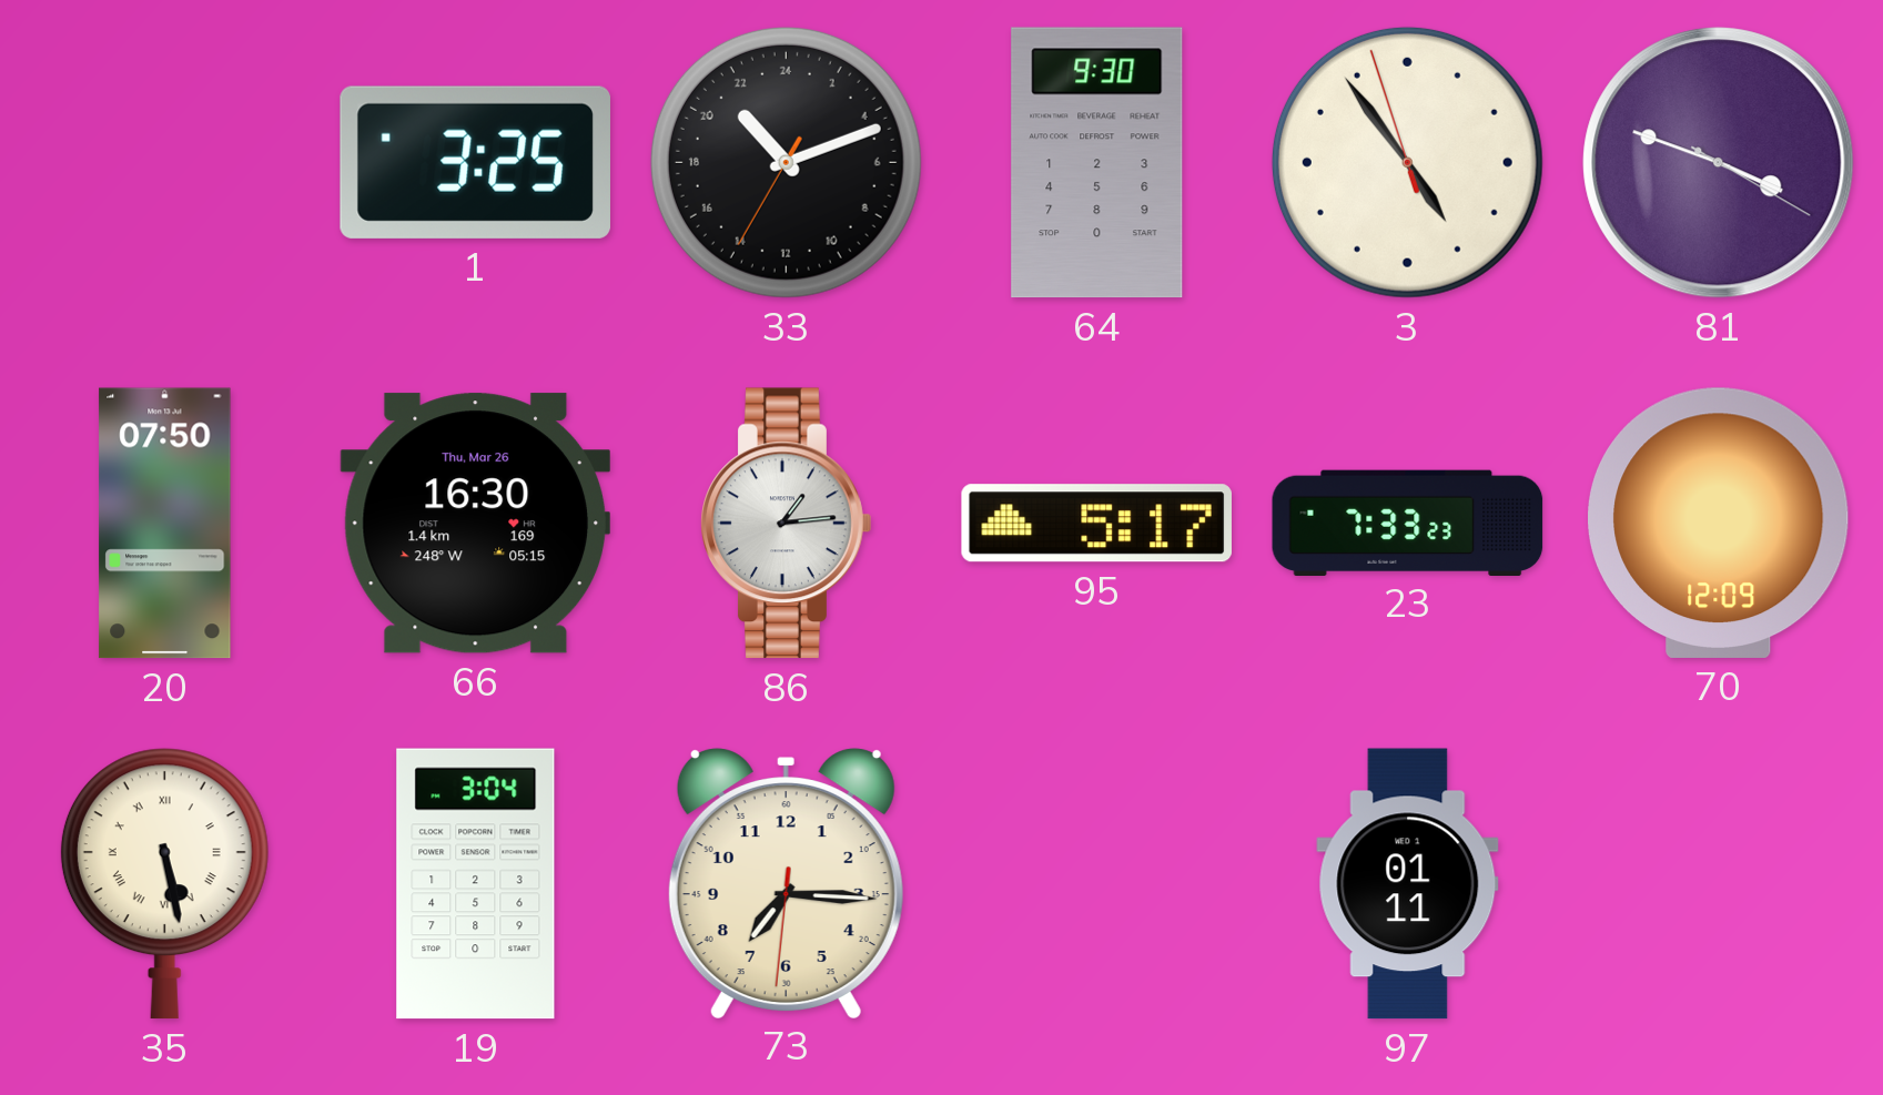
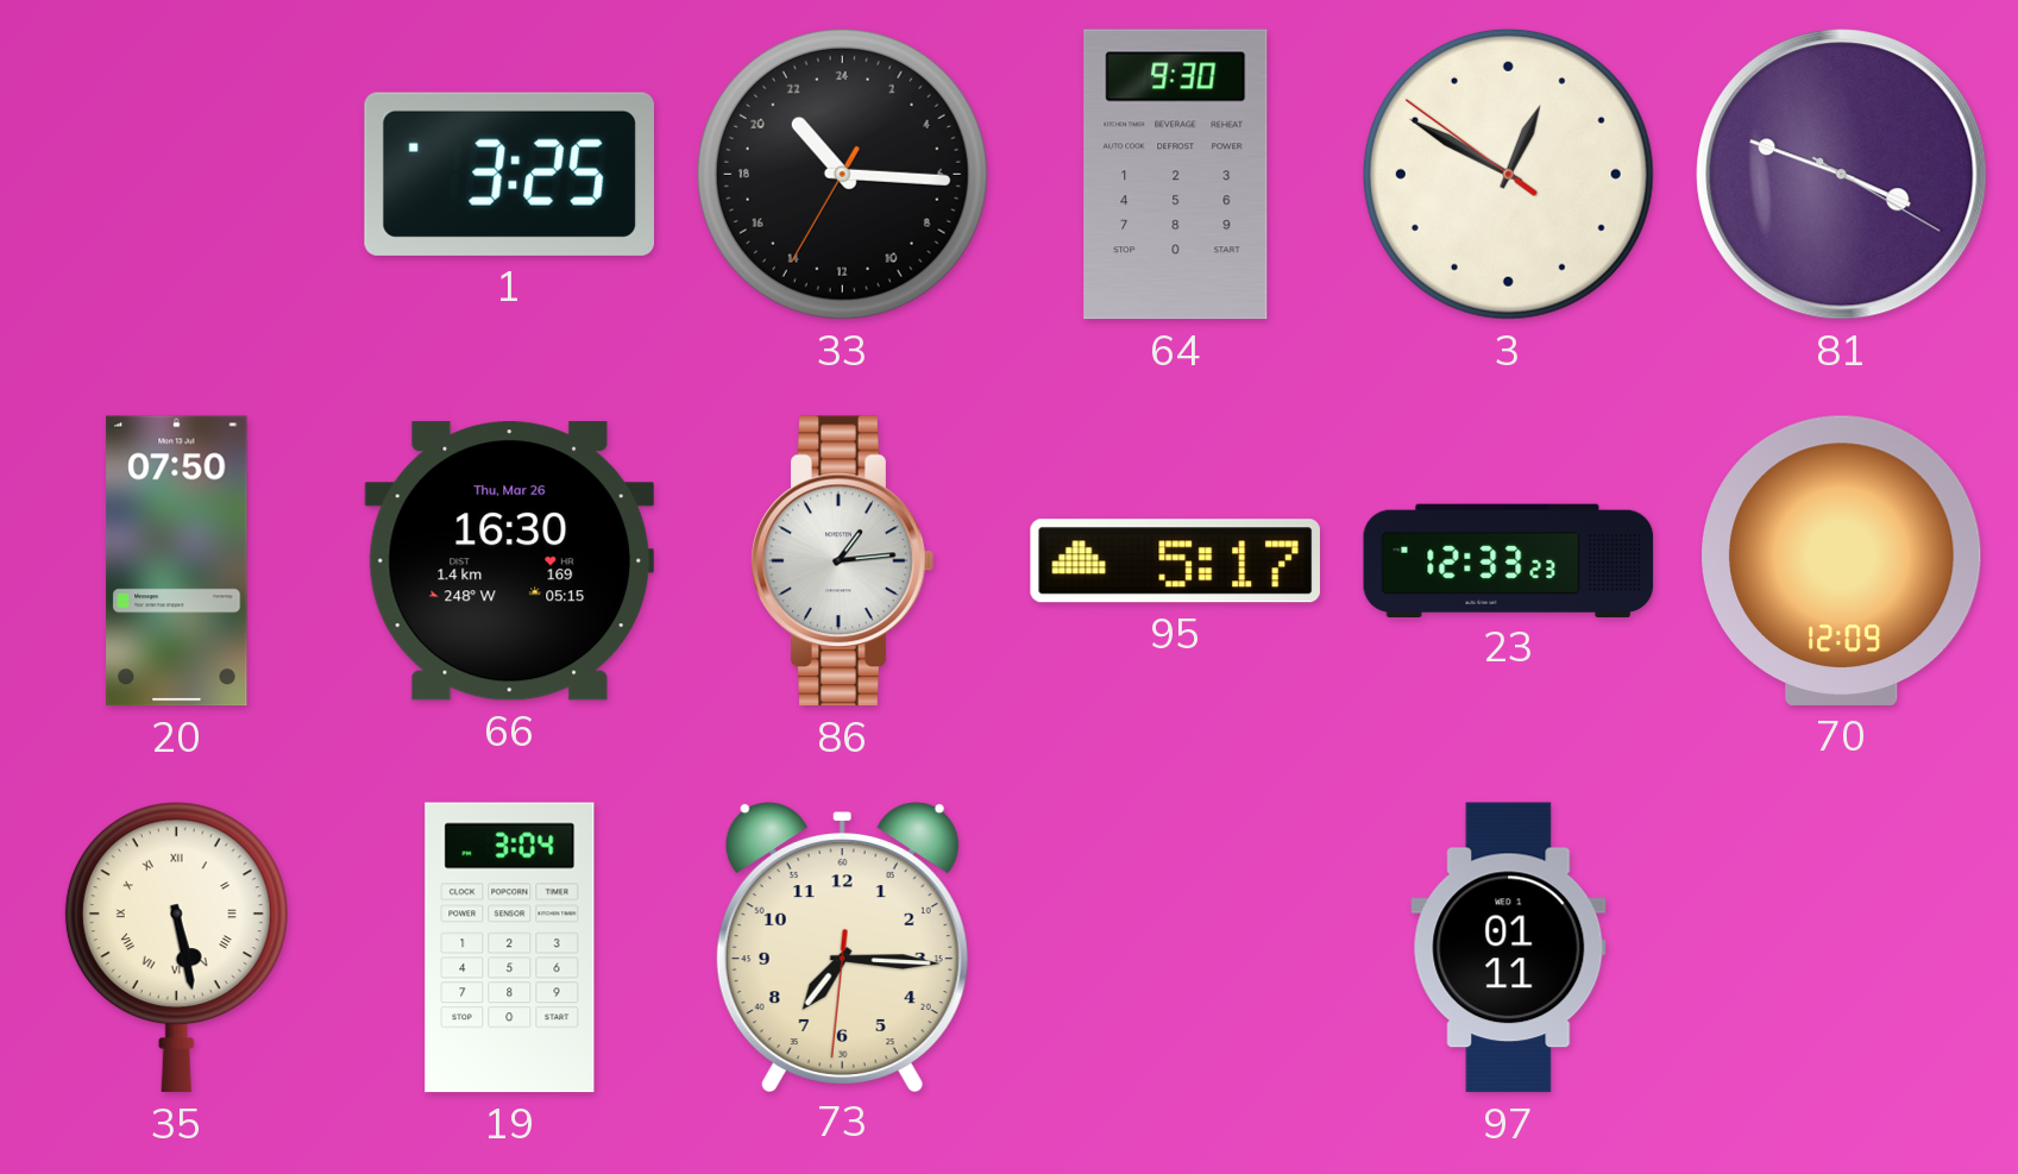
33: 21:11 -> 21:15
3: 4:53 -> 12:49
23: 7:33 -> 12:33
